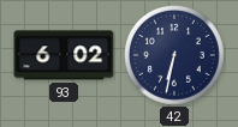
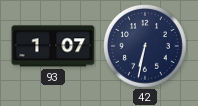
93: 6:02 -> 1:07
